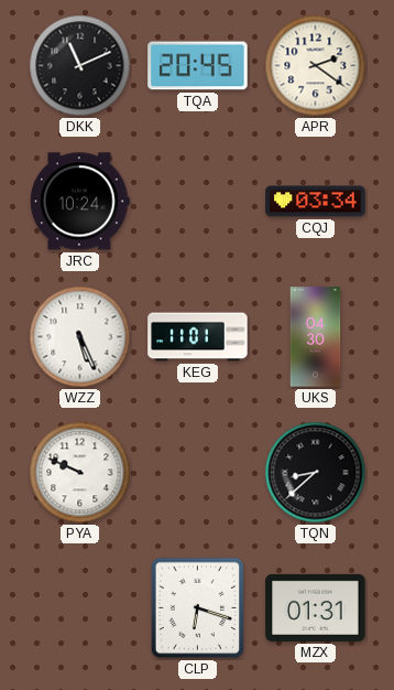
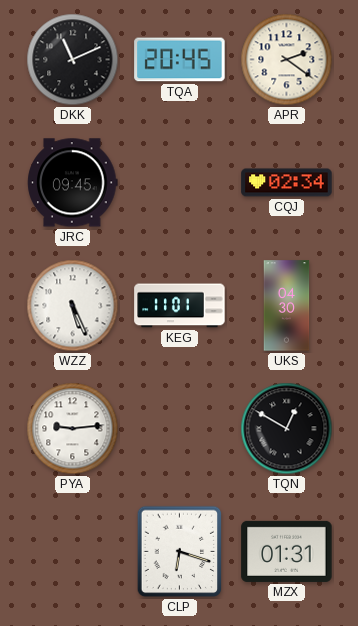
JRC: 10:24 -> 09:45
CQJ: 03:34 -> 02:34
PYA: 9:49 -> 9:14
TQN: 8:38 -> 12:50
